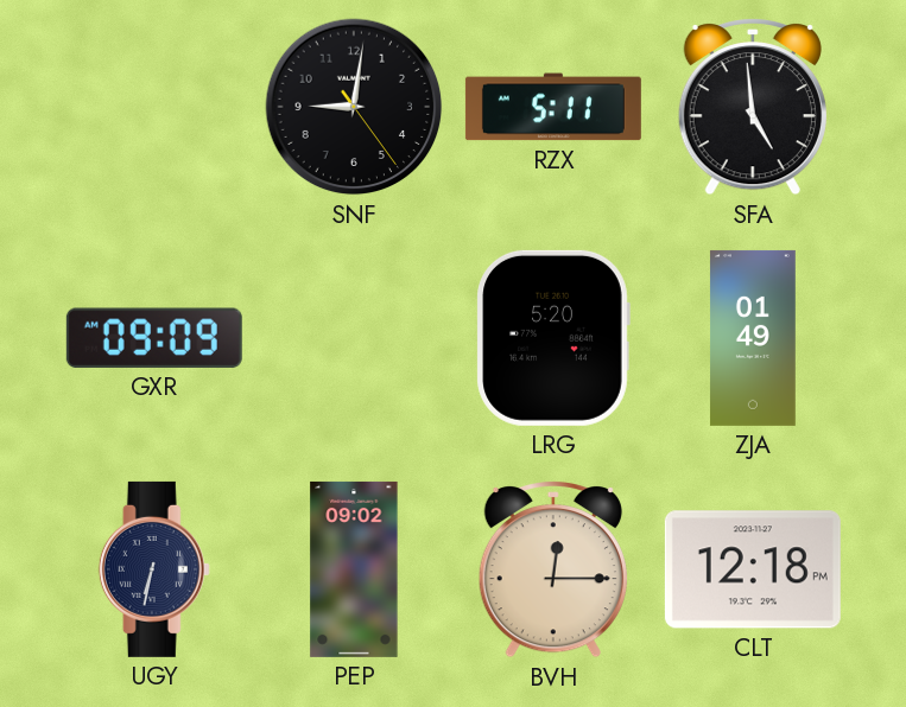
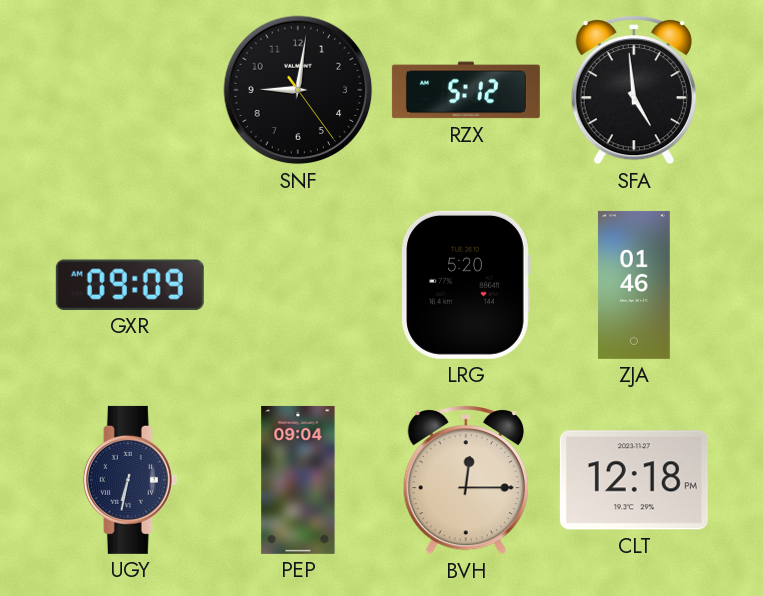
RZX: 5:11 -> 5:12
ZJA: 01:49 -> 01:46
PEP: 09:02 -> 09:04
